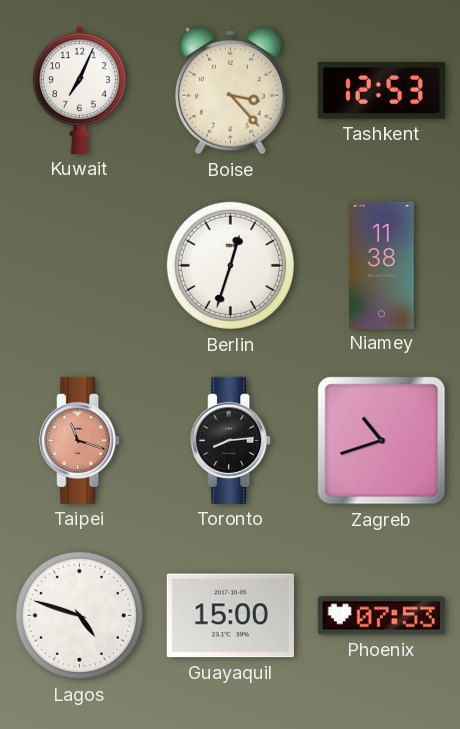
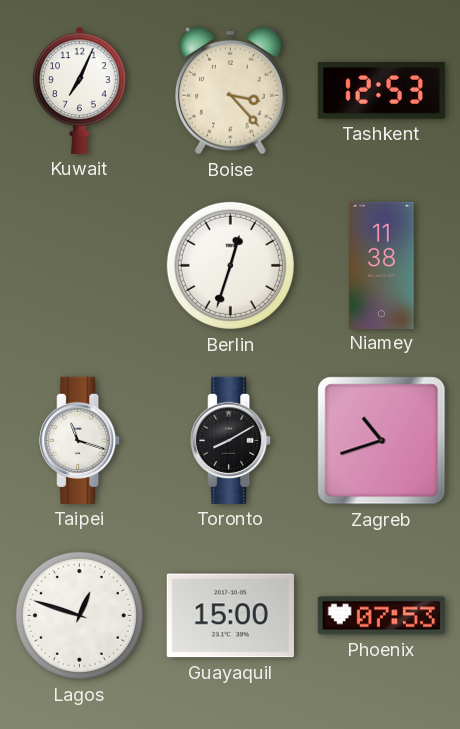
Taipei dial: salmon -> white
Toronto: 8:14 -> 8:10
Lagos: 4:48 -> 12:48
